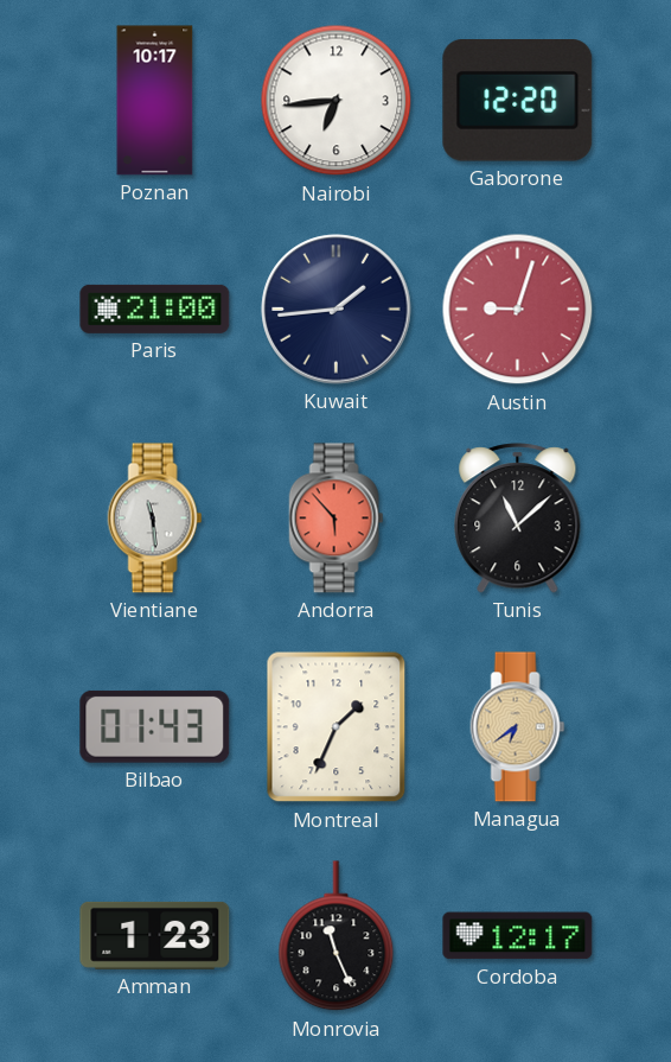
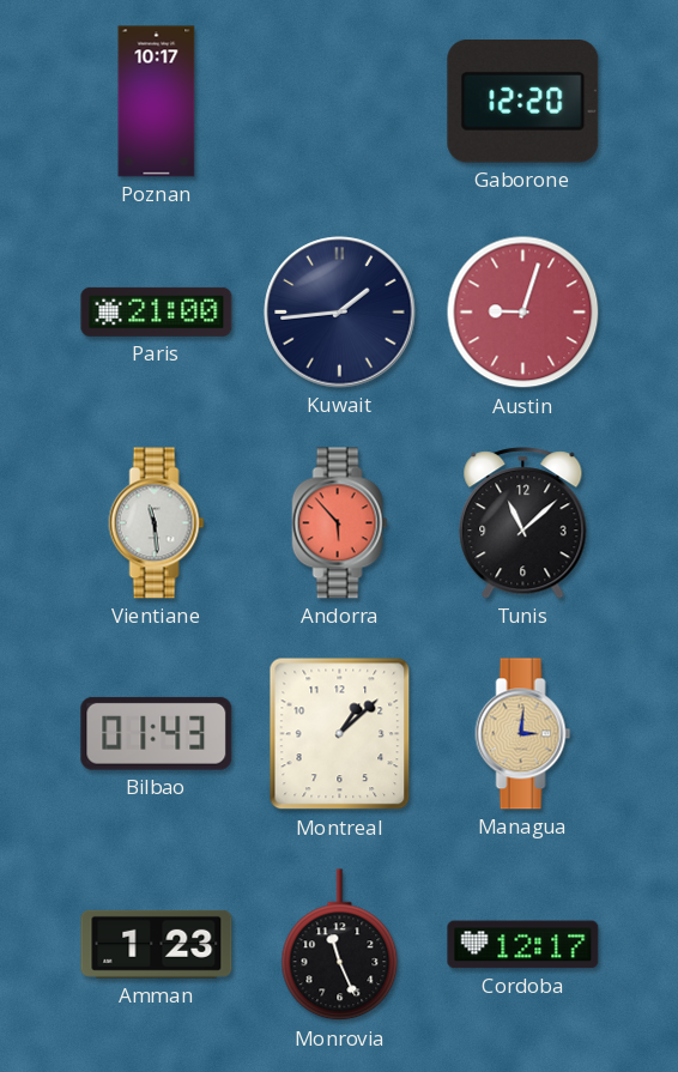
Nairobi: 6:44 -> none
Montreal: 1:34 -> 1:08
Managua: 6:39 -> 3:01
